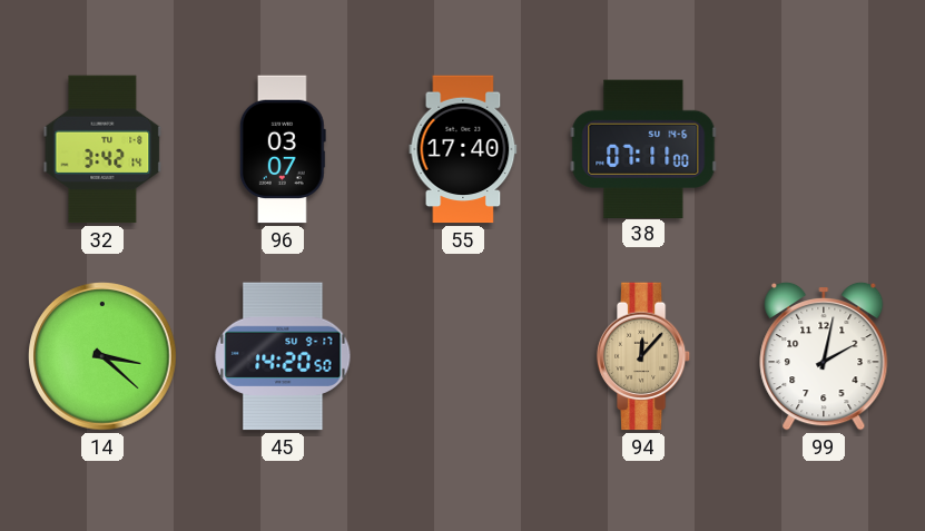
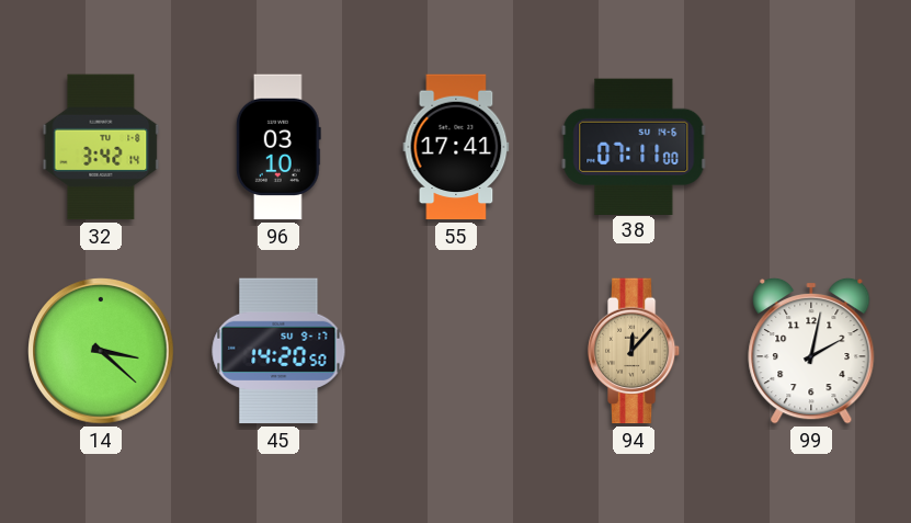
96: 03:07 -> 03:10
55: 17:40 -> 17:41
